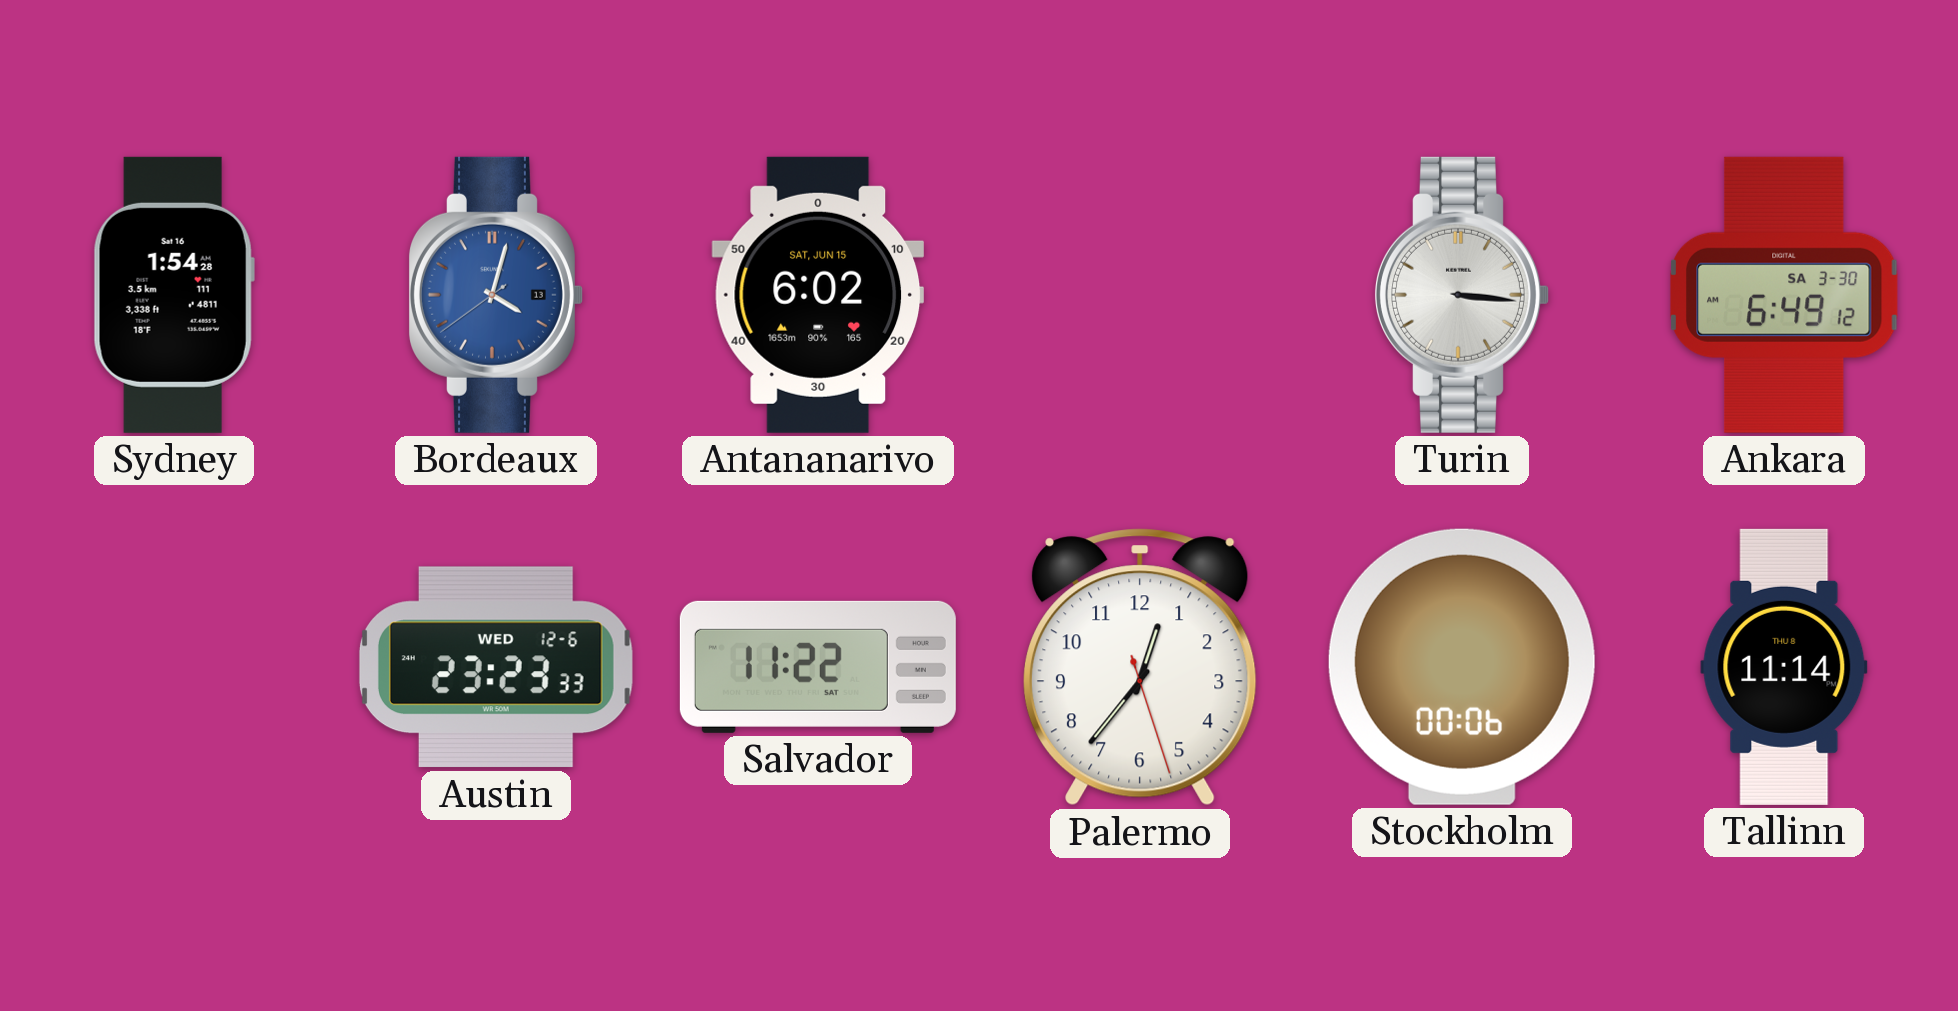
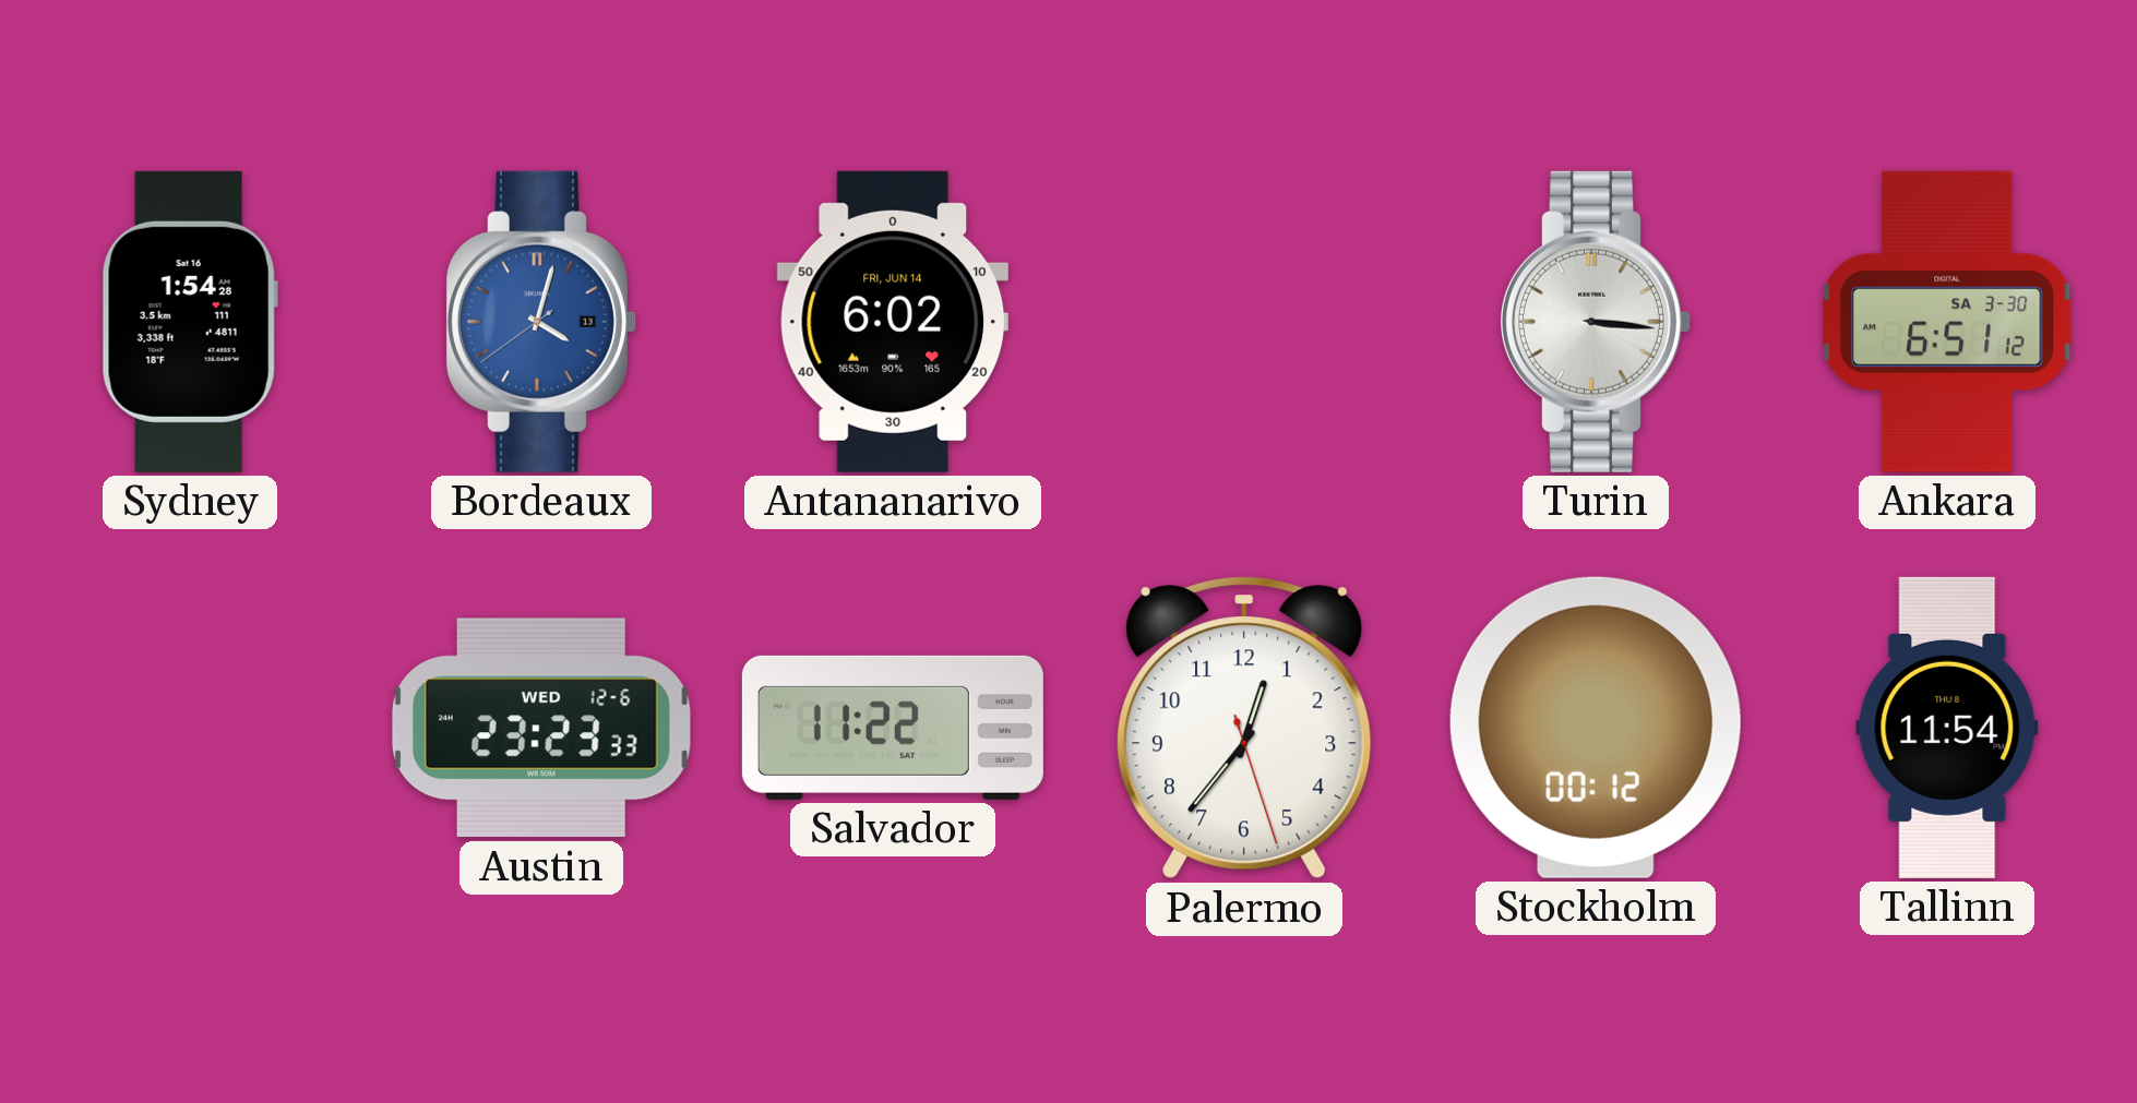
Antananarivo date: SAT, JUN 15 -> FRI, JUN 14
Ankara: 6:49 -> 6:51
Stockholm: 00:06 -> 00:12
Tallinn: 11:14 -> 11:54
